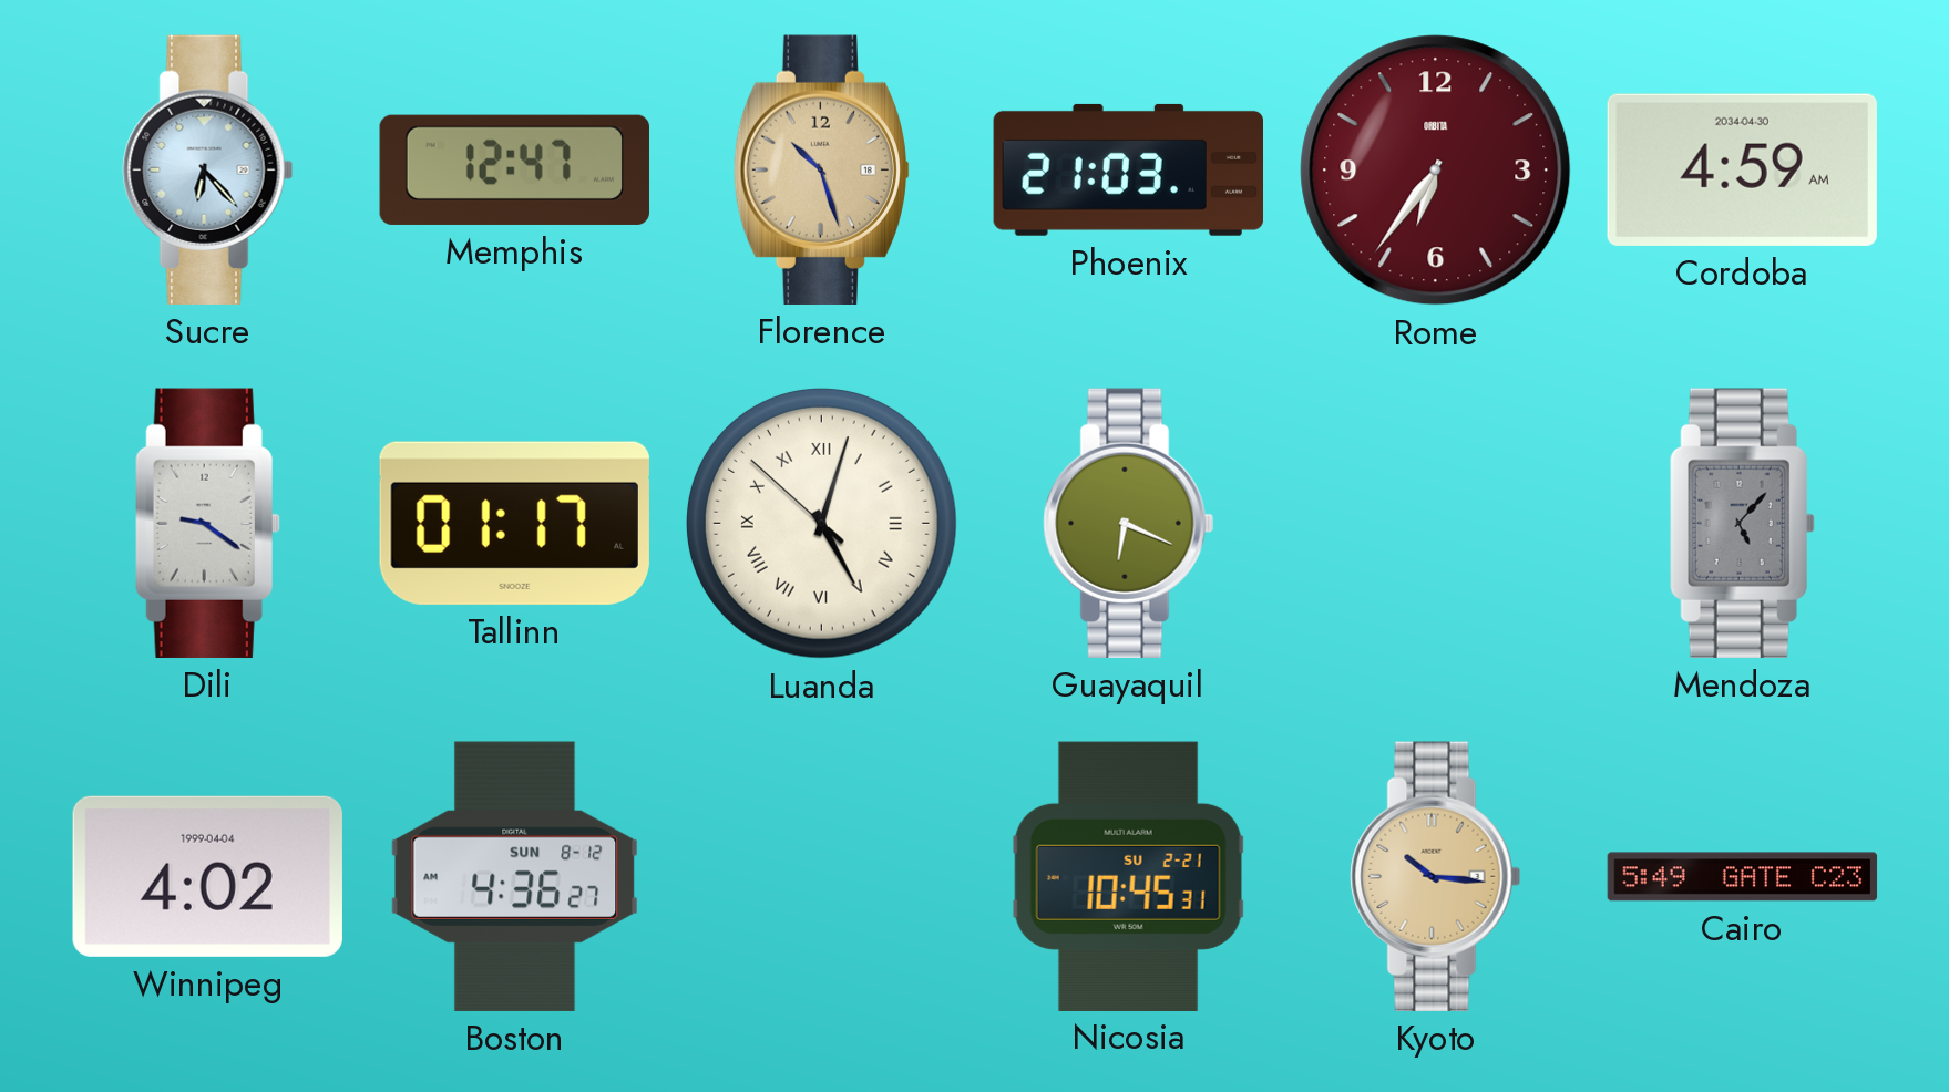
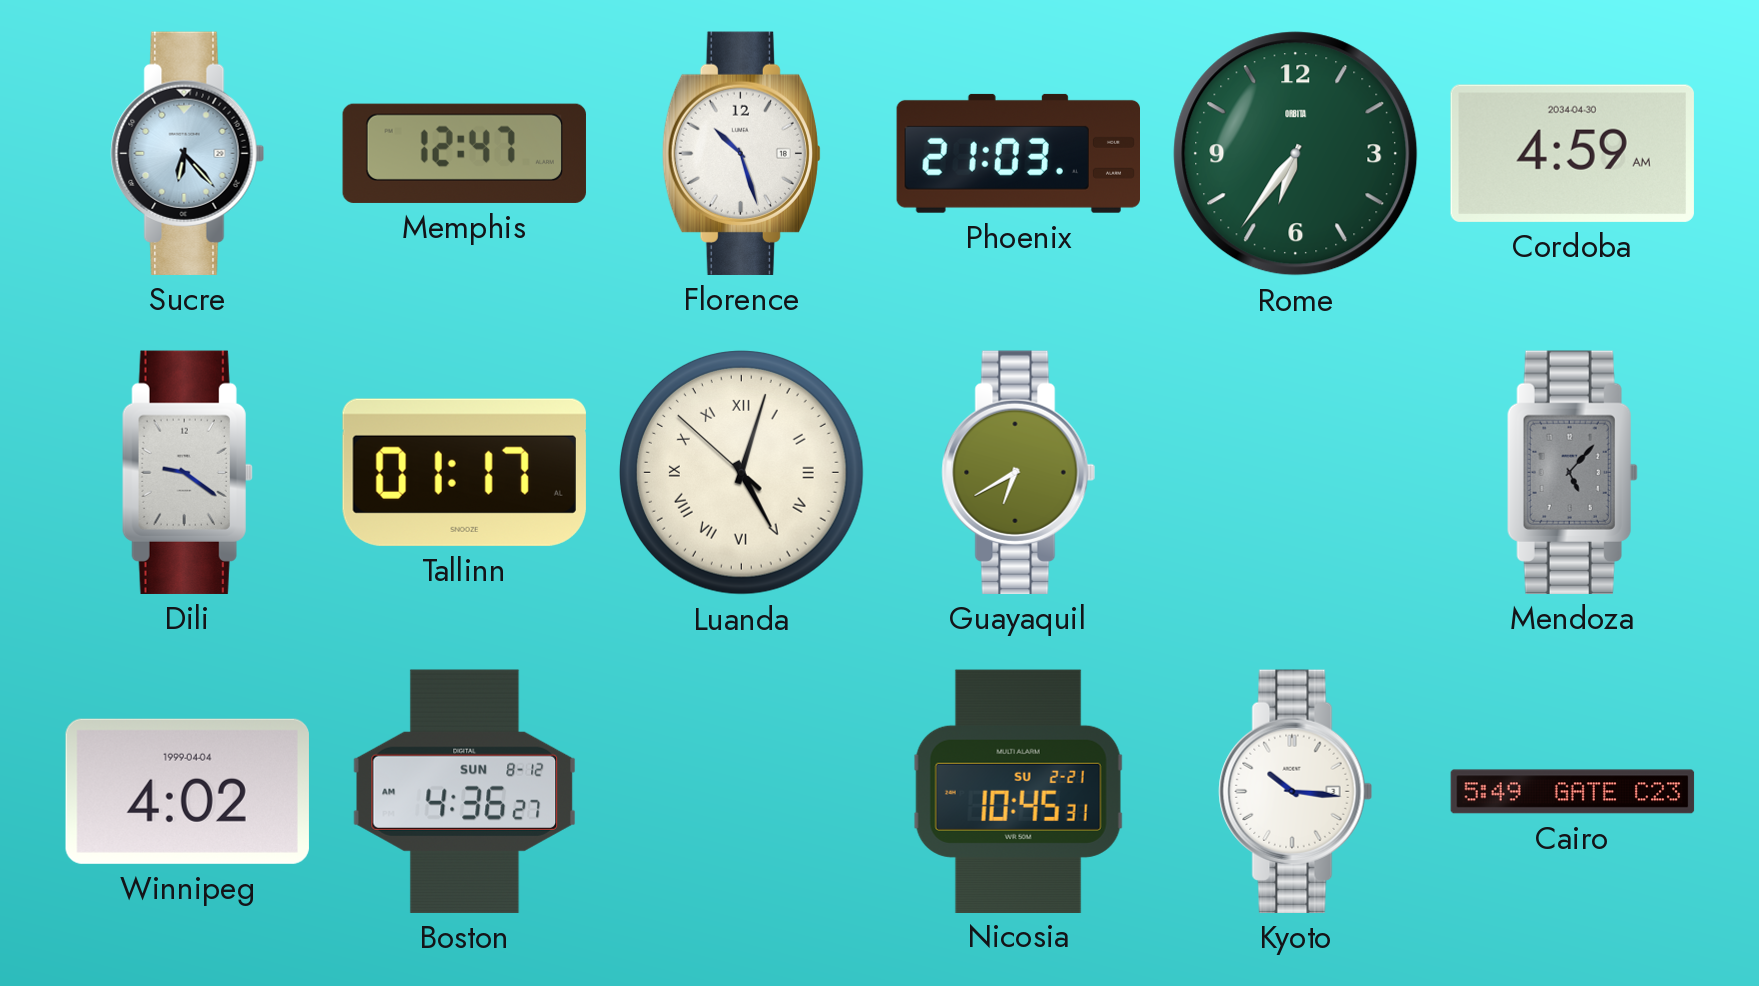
Florence dial: champagne -> white
Rome dial: burgundy -> green
Guayaquil: 6:19 -> 6:40
Kyoto dial: champagne -> white
